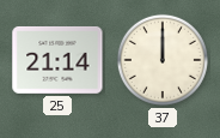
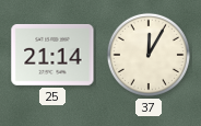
37: 12:00 -> 12:05
